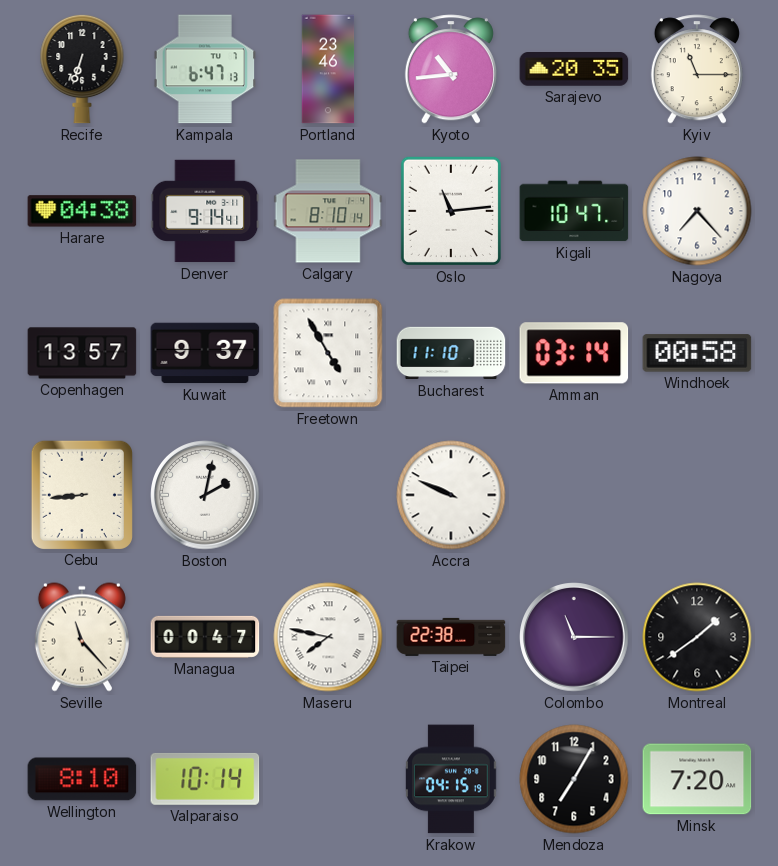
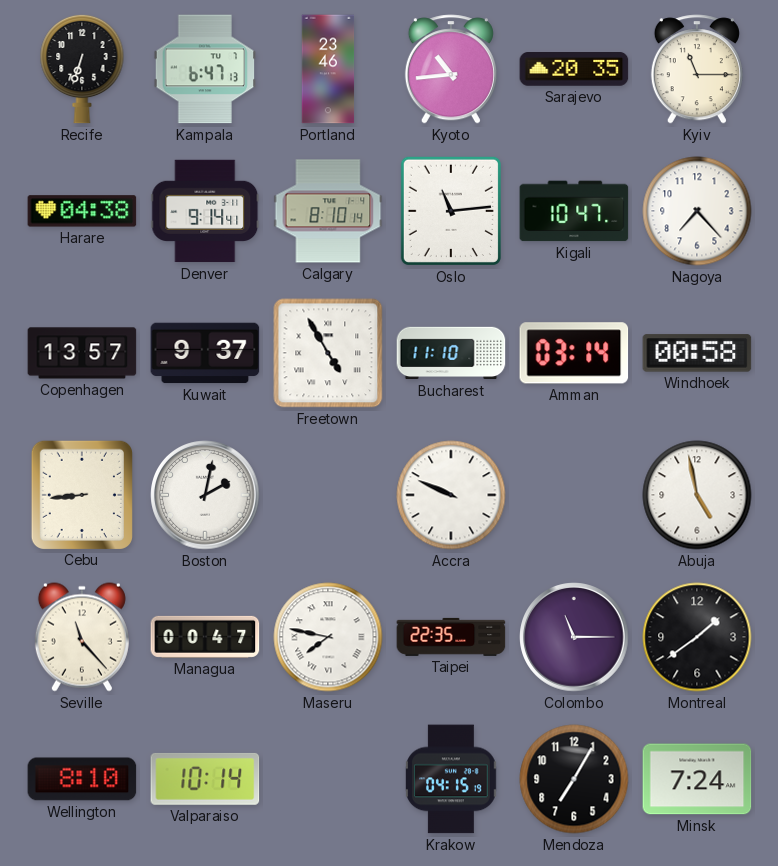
Abuja: none -> 4:58
Taipei: 22:38 -> 22:35
Minsk: 7:20 -> 7:24
